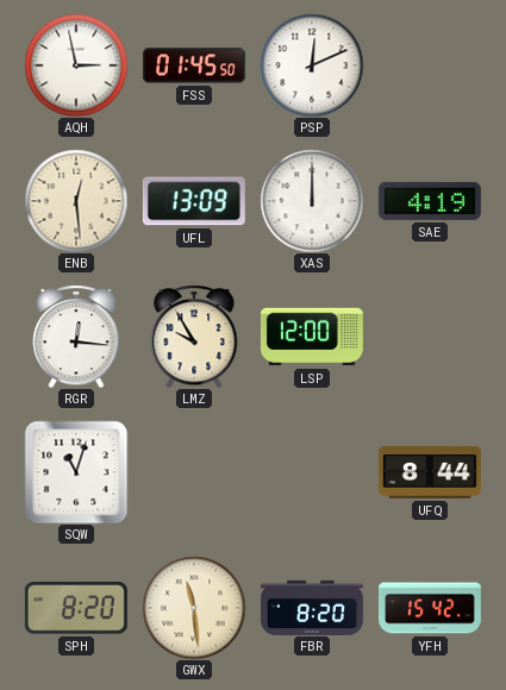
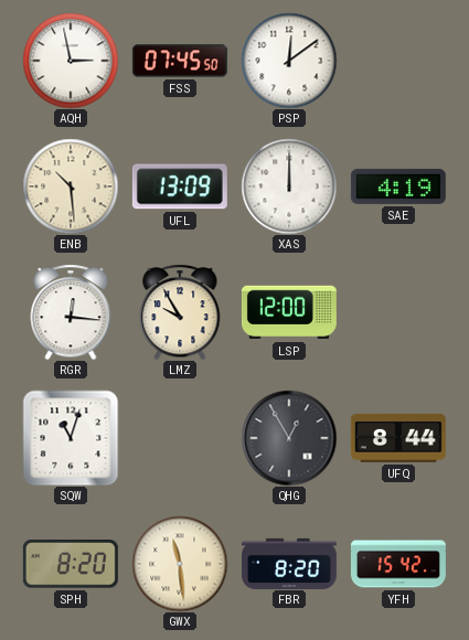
FSS: 01:45 -> 07:45
PSP: 12:11 -> 12:09
ENB: 12:29 -> 10:29
QHG: none -> 12:55
